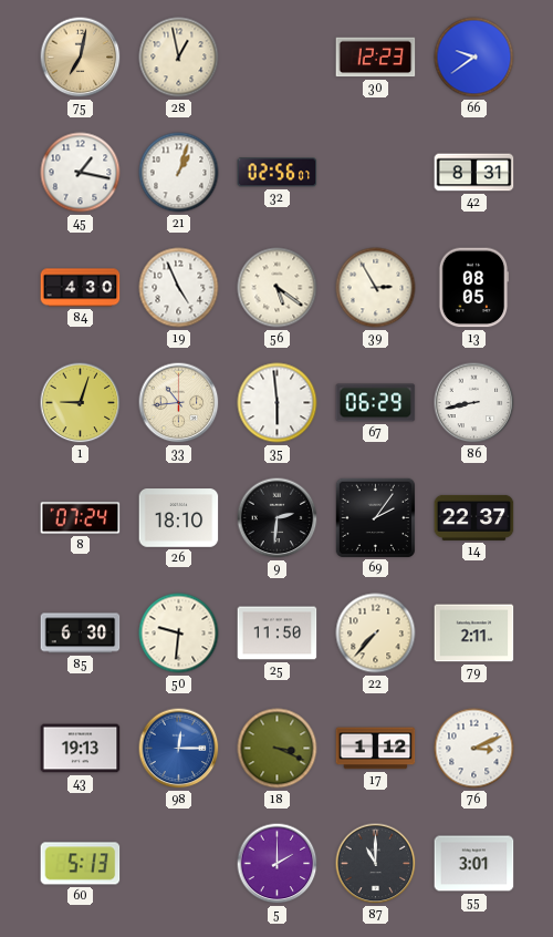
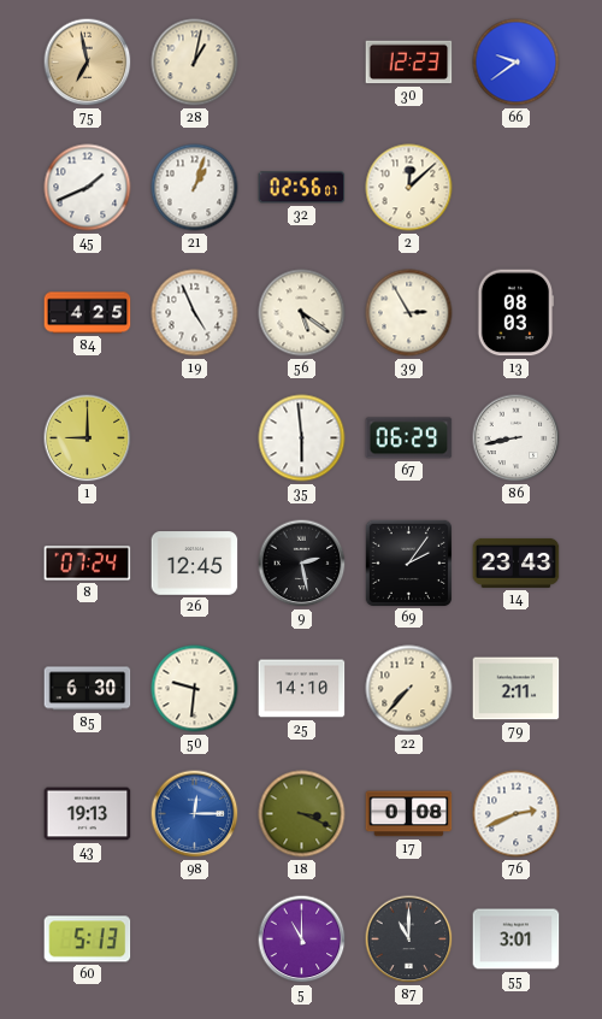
75: 7:02 -> 6:58
28: 12:58 -> 1:02
45: 1:17 -> 1:41
2: none -> 12:08
42: 8:31 -> none
84: 4:30 -> 4:25
13: 08:05 -> 08:03
1: 9:03 -> 9:00
33: 10:44 -> none
26: 18:10 -> 12:45
9: 2:31 -> 2:28
14: 22:37 -> 23:43
25: 11:50 -> 14:10
17: 1:12 -> 0:08
76: 3:11 -> 2:41
5: 2:00 -> 11:00
